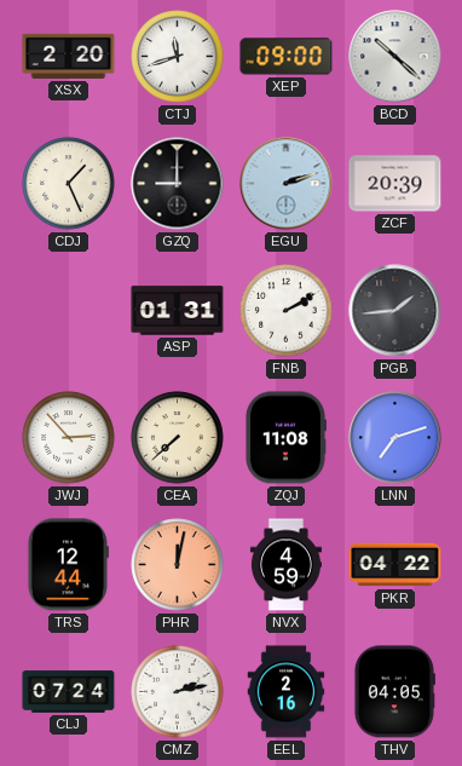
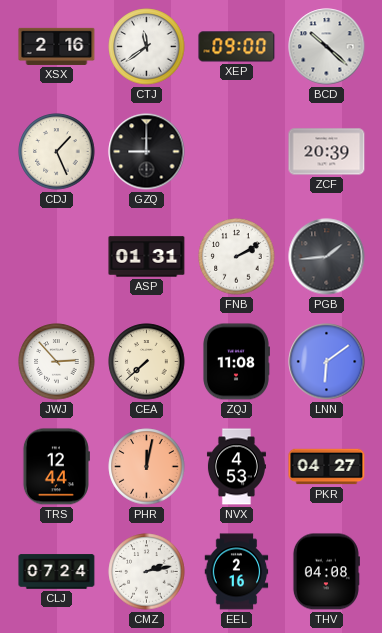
XSX: 2:20 -> 2:16
CTJ: 11:42 -> 11:39
EGU: 2:12 -> none
LNN: 7:12 -> 6:09
NVX: 4:59 -> 4:53
PKR: 04:22 -> 04:27
THV: 04:05 -> 04:08
